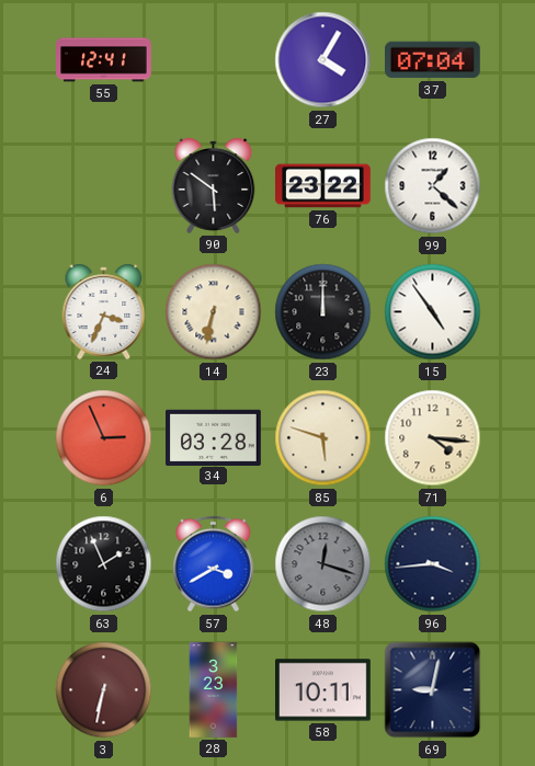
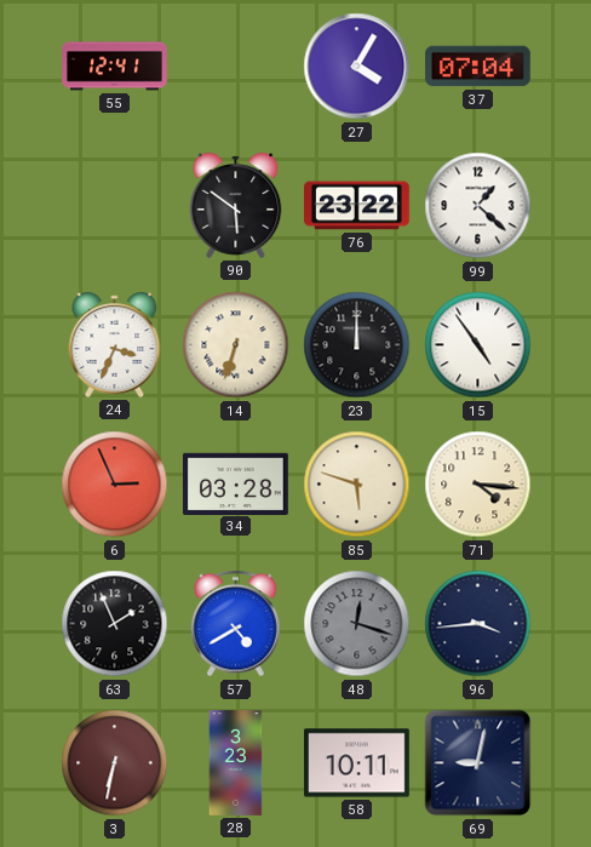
14: 6:32 -> 6:33
57: 3:40 -> 4:40
